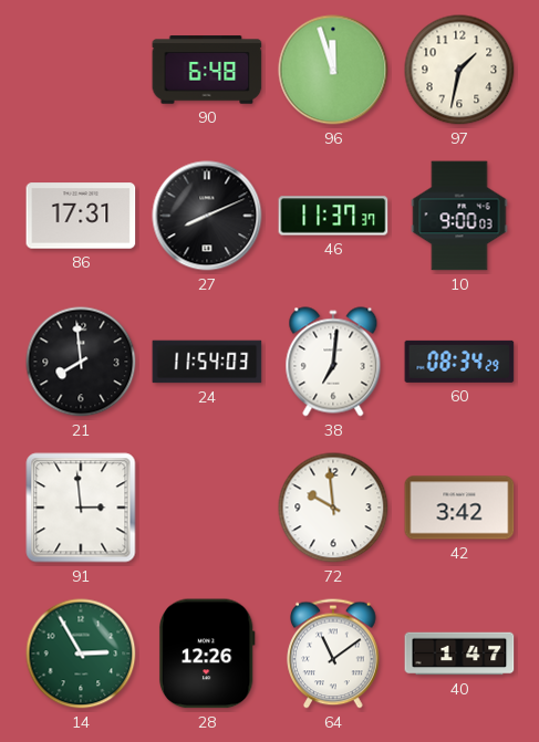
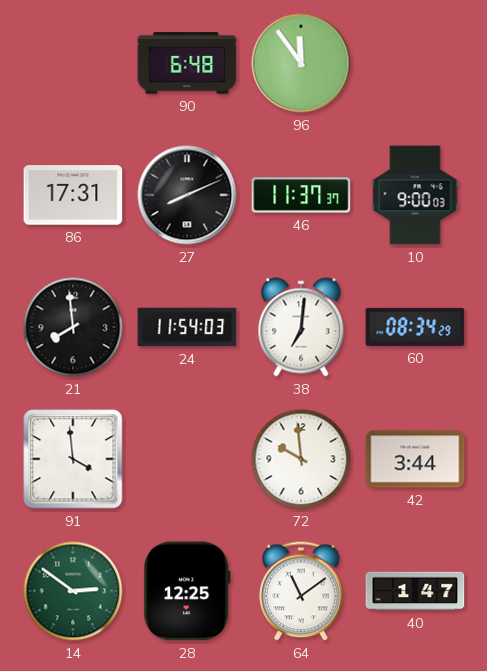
96: 11:57 -> 11:54
97: 1:32 -> none
91: 2:59 -> 3:59
42: 3:42 -> 3:44
14: 2:55 -> 2:51
28: 12:26 -> 12:25
